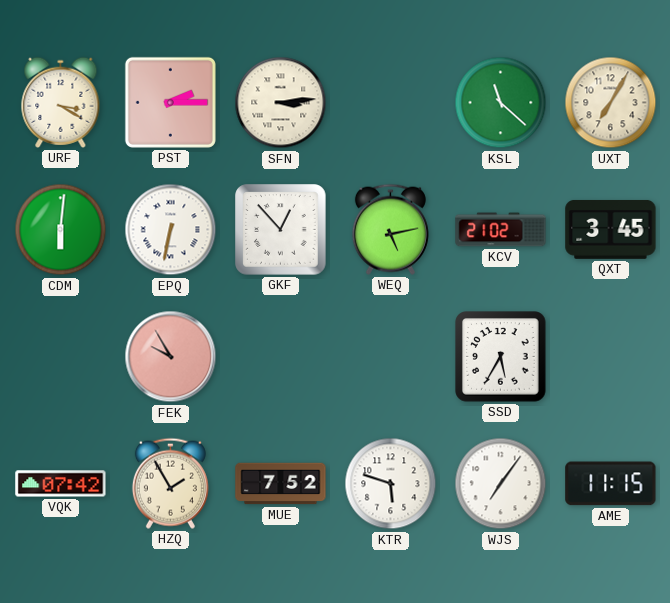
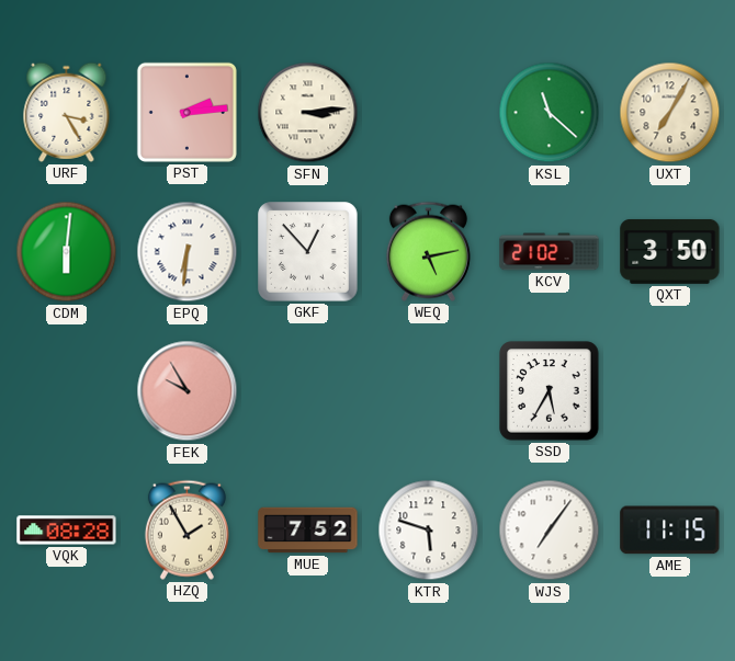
URF: 3:20 -> 3:25
PST: 2:15 -> 2:14
EPQ: 6:32 -> 6:31
QXT: 3:45 -> 3:50
VQK: 07:42 -> 08:28
